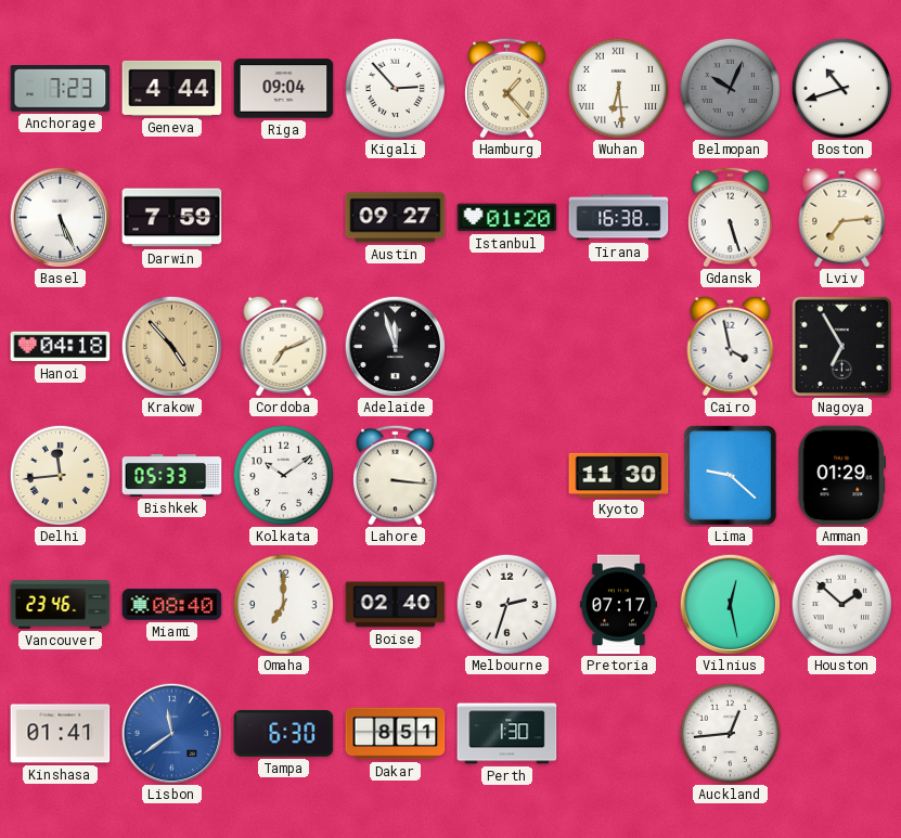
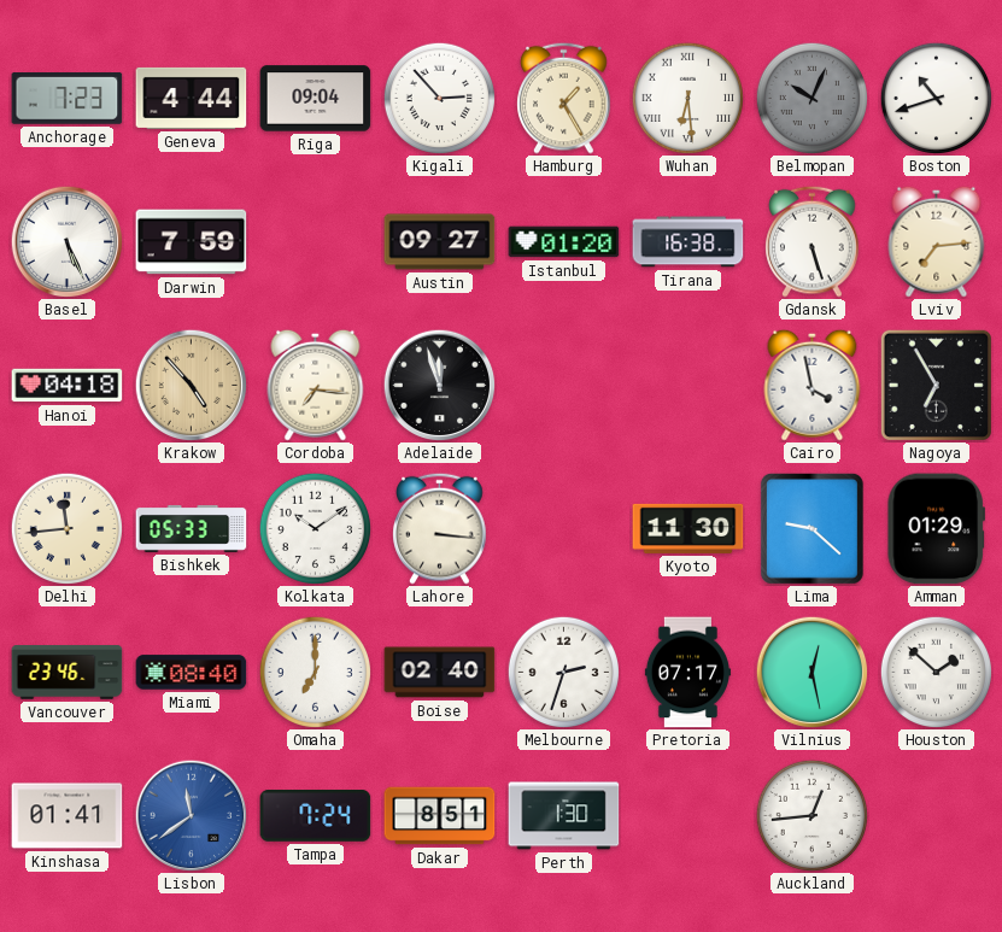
Hamburg: 1:23 -> 1:25
Cordoba: 7:11 -> 7:16
Tampa: 6:30 -> 7:24
